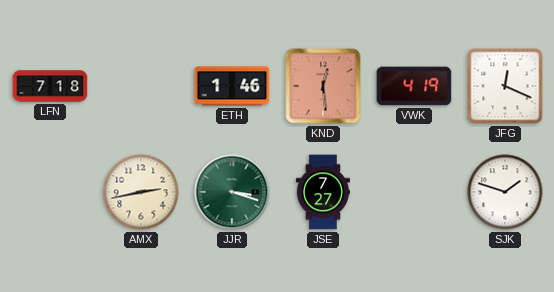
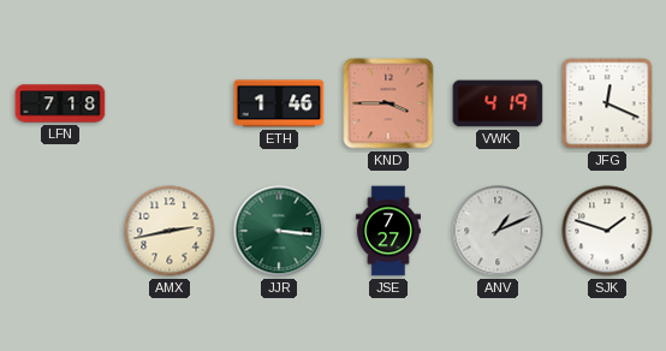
KND: 12:29 -> 3:45
JJR: 3:18 -> 3:16
ANV: none -> 1:11
